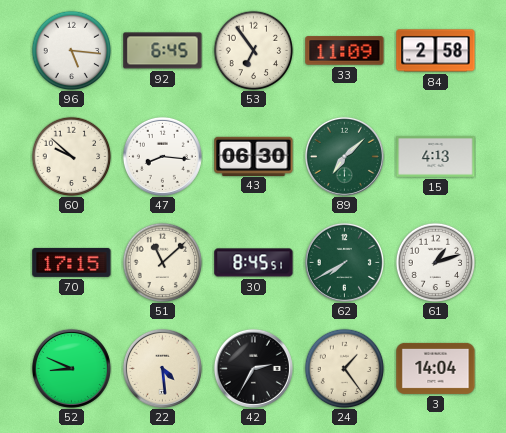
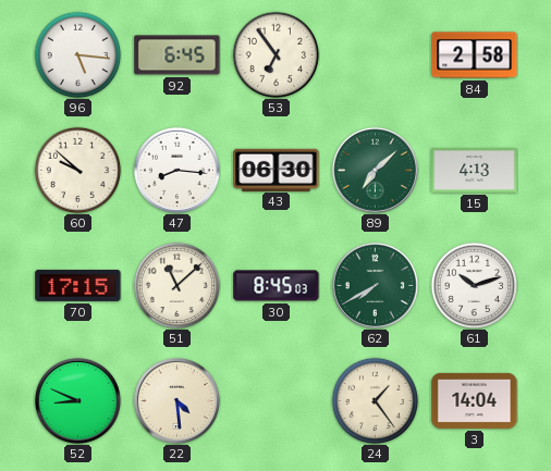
33: 11:09 -> none
30: 8:45:51 -> 8:45:03
61: 1:12 -> 10:12
42: 2:35 -> none
